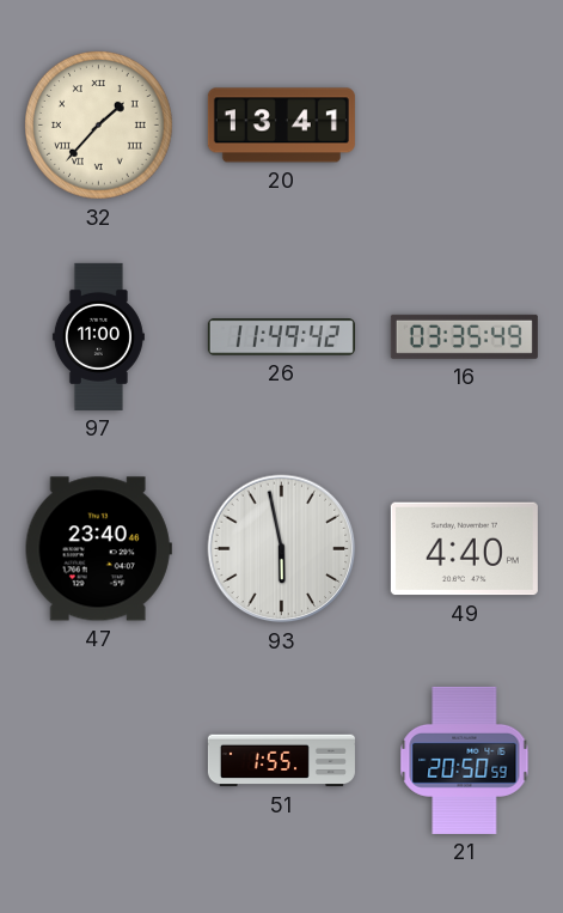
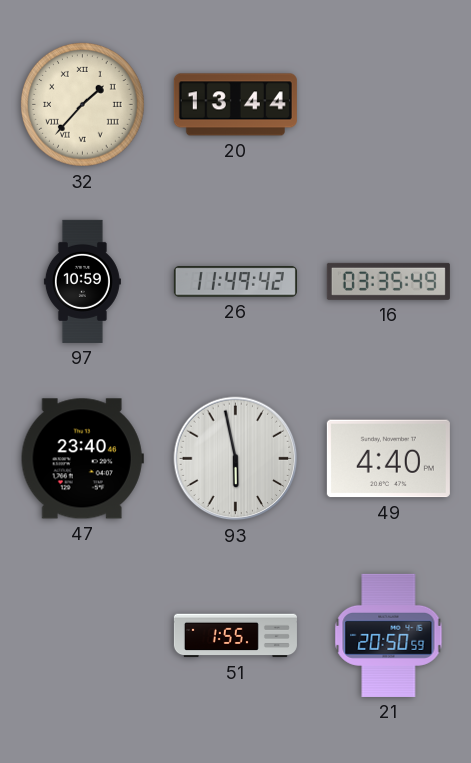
20: 13:41 -> 13:44
97: 11:00 -> 10:59
